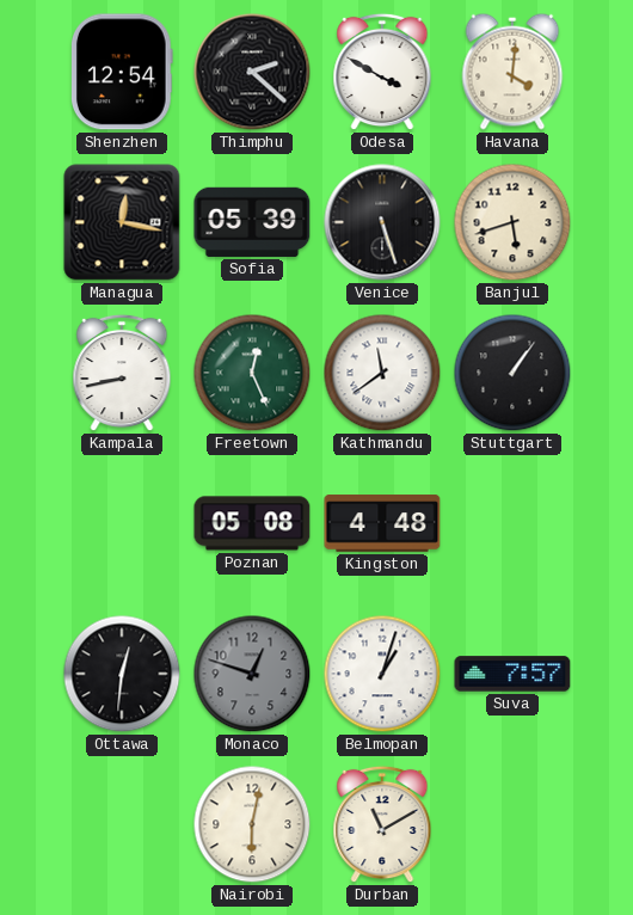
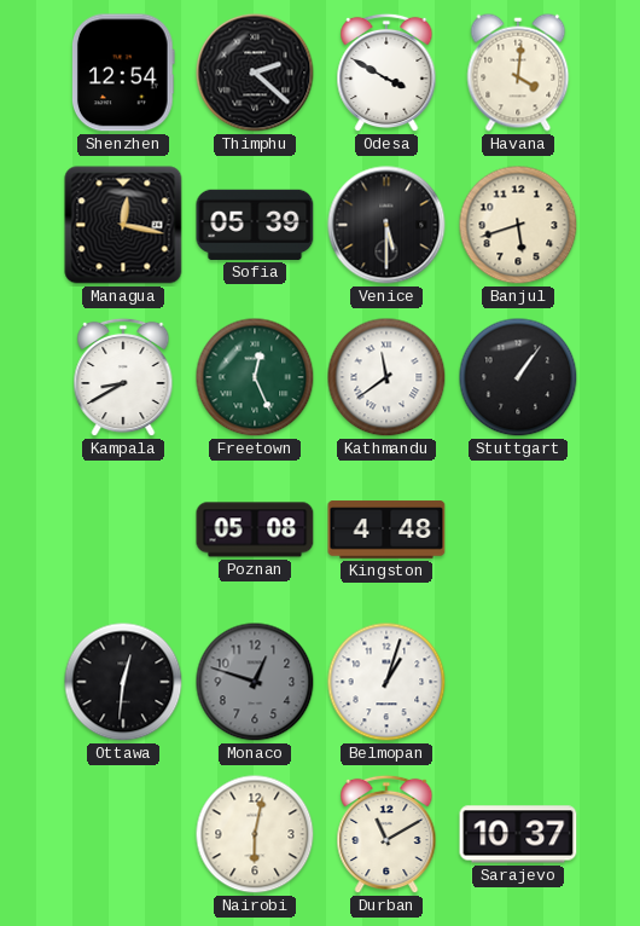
Venice: 5:27 -> 5:30
Kampala: 8:43 -> 8:40
Suva: 7:57 -> none
Sarajevo: none -> 10:37
